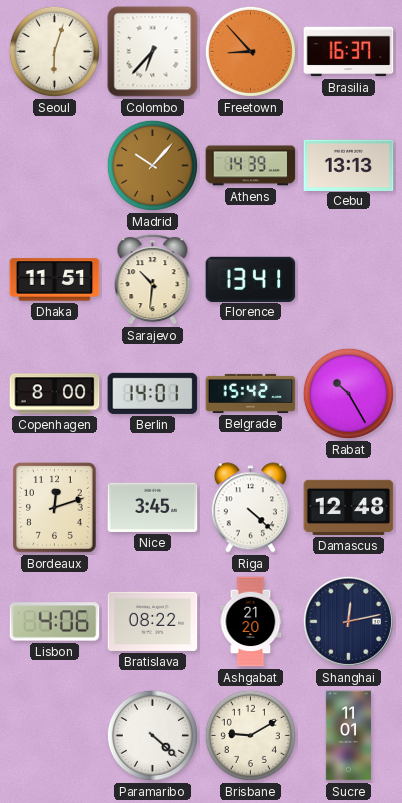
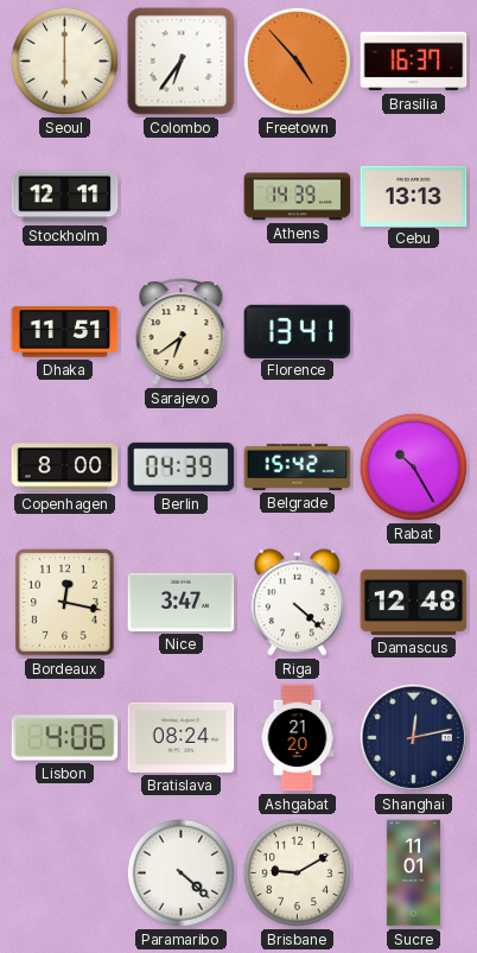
Seoul: 6:03 -> 6:00
Colombo: 6:37 -> 6:36
Freetown: 8:53 -> 4:53
Stockholm: none -> 12:11
Madrid: 10:07 -> none
Sarajevo: 10:31 -> 6:39
Berlin: 14:01 -> 04:39
Bordeaux: 12:12 -> 12:17
Nice: 3:45 -> 3:47
Bratislava: 08:22 -> 08:24
